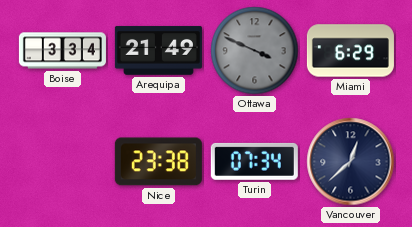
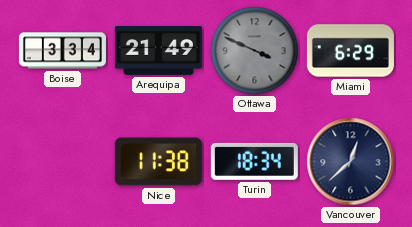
Nice: 23:38 -> 11:38
Turin: 07:34 -> 18:34
